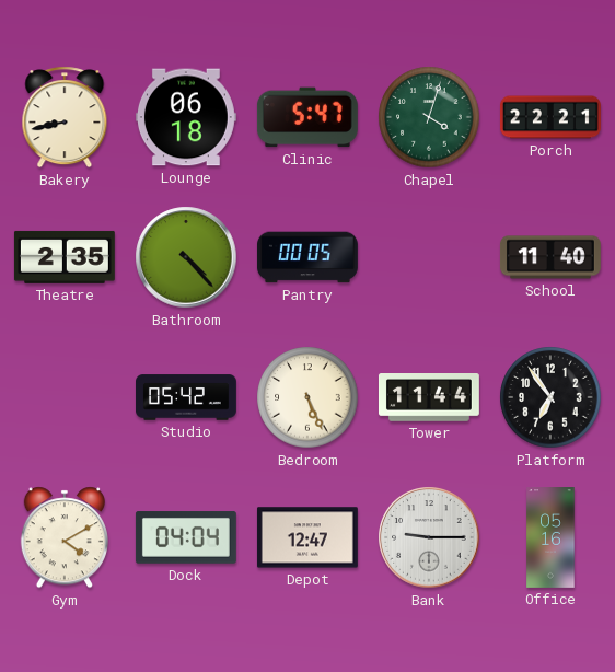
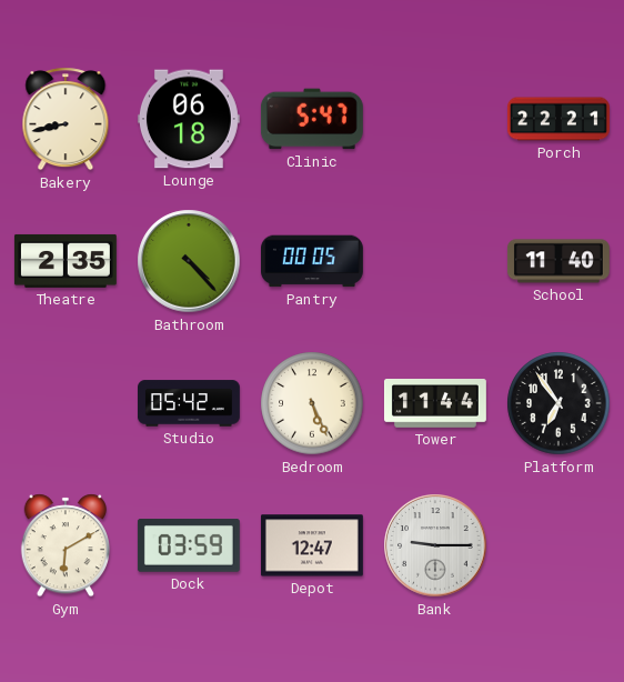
Chapel: 4:03 -> none
Gym: 4:10 -> 6:10
Dock: 04:04 -> 03:59
Office: 05:16 -> none
